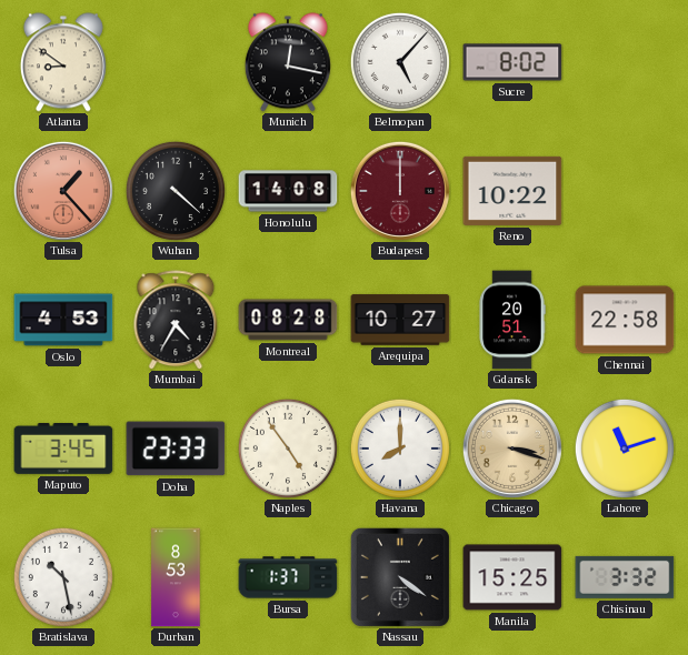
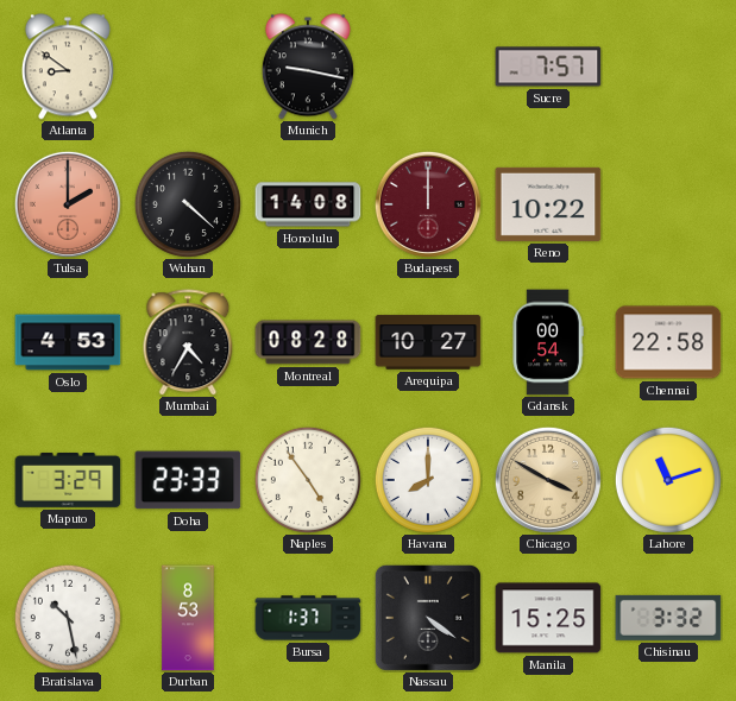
Munich: 12:17 -> 9:17
Belmopan: 5:07 -> none
Sucre: 8:02 -> 7:57
Tulsa: 1:23 -> 2:00
Gdansk: 20:51 -> 00:54
Maputo: 3:45 -> 3:29
Chicago: 3:18 -> 3:50
